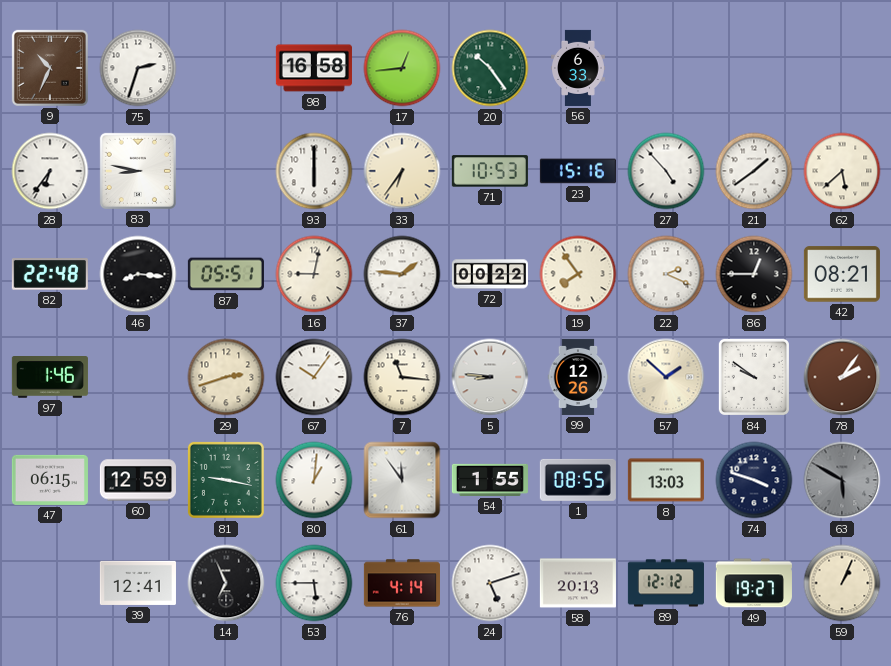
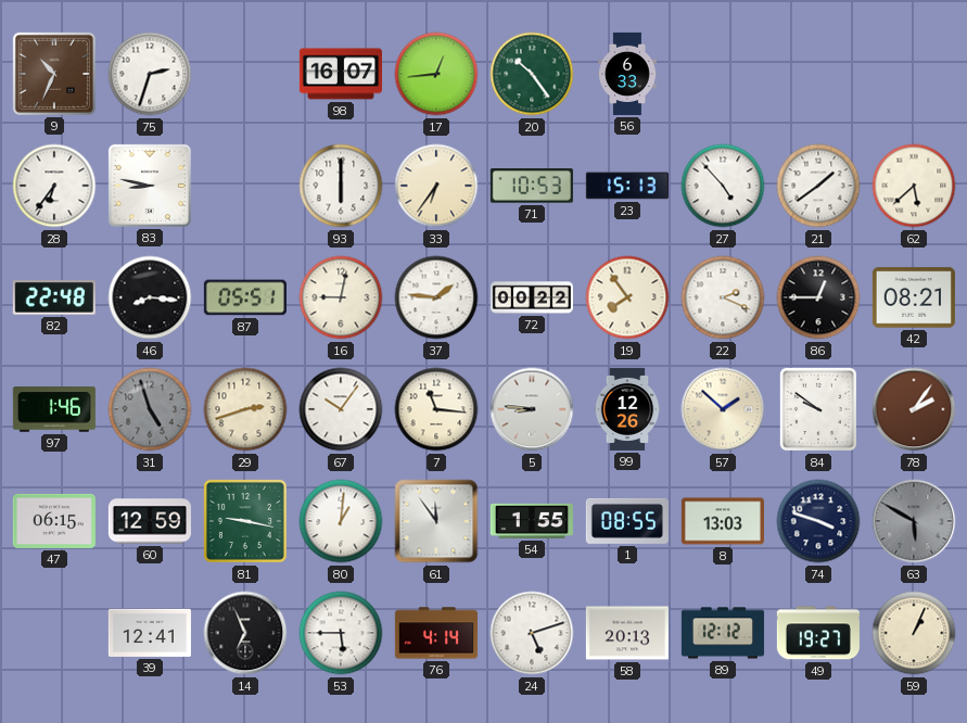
98: 16:58 -> 16:07
23: 15:16 -> 15:13
31: none -> 4:57
